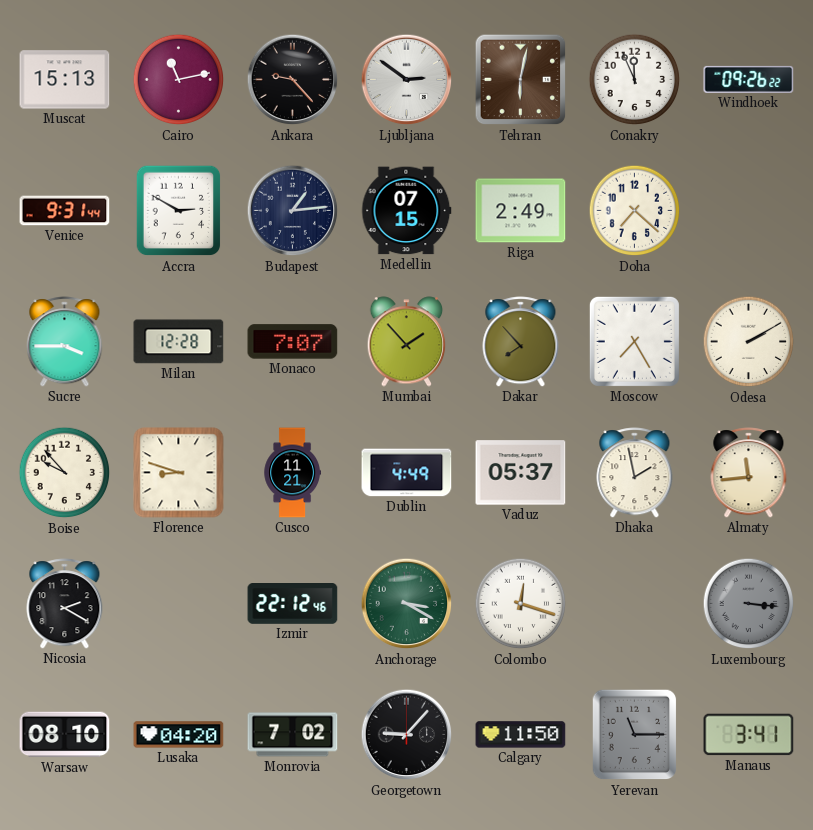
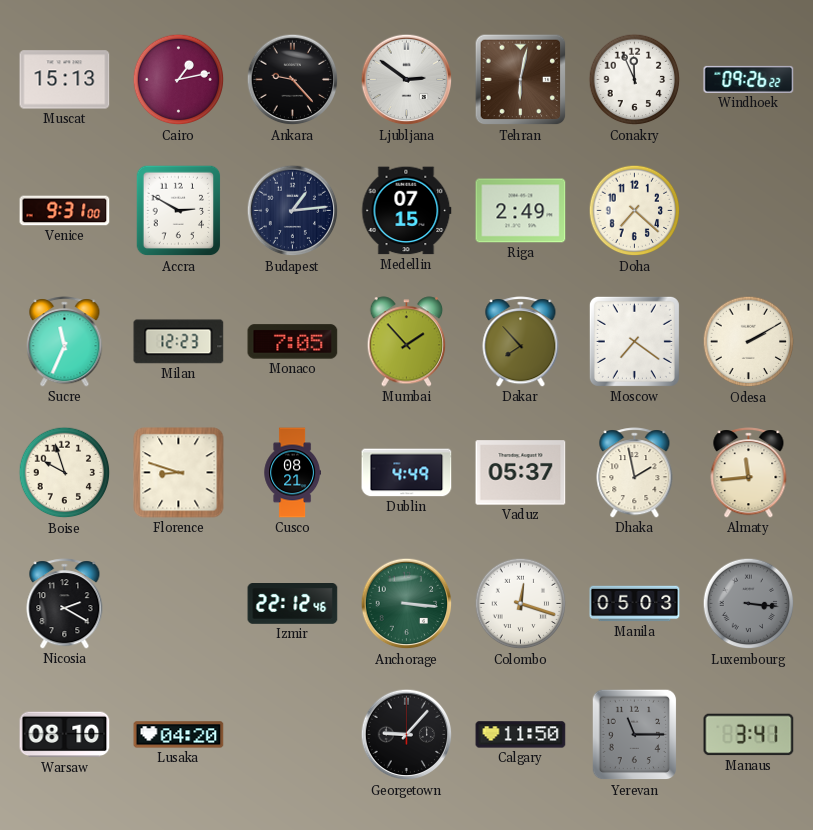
Cairo: 11:13 -> 1:13
Venice: 9:31:44 -> 9:31:00
Sucre: 3:45 -> 11:34
Milan: 12:28 -> 12:23
Monaco: 7:07 -> 7:05
Moscow: 7:25 -> 7:21
Boise: 9:53 -> 9:57
Cusco: 11:21 -> 08:21
Anchorage: 3:20 -> 3:16
Manila: none -> 05:03
Monrovia: 7:02 -> none
